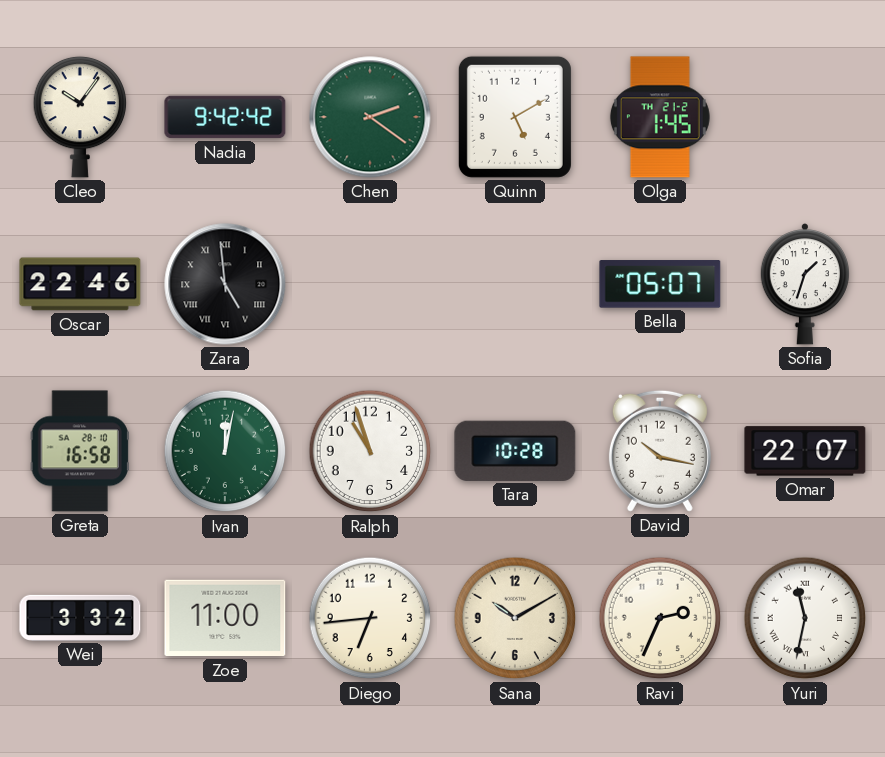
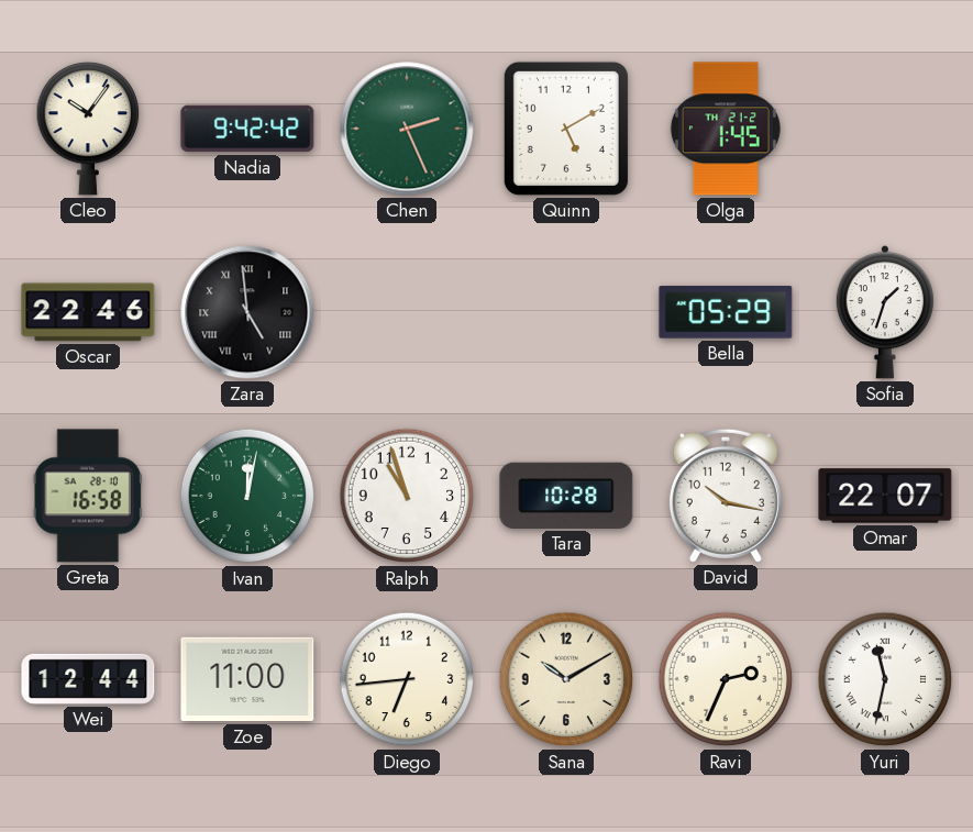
Chen: 2:21 -> 2:26
Bella: 05:07 -> 05:29
Wei: 3:32 -> 12:44
